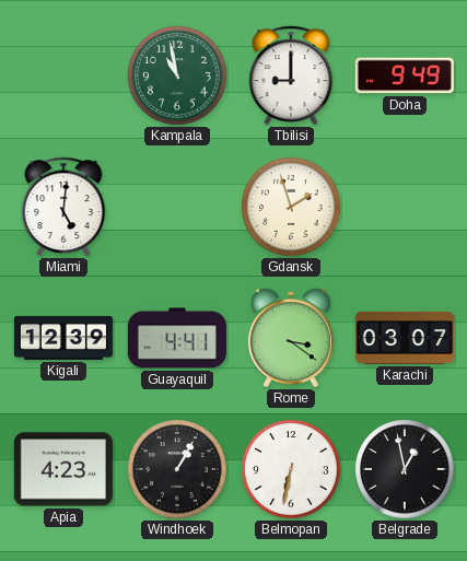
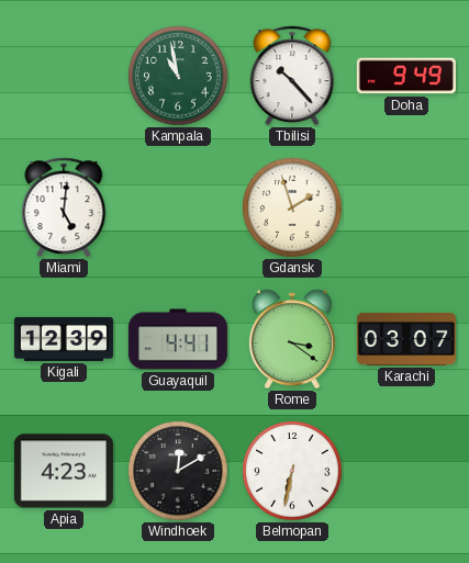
Tbilisi: 9:00 -> 10:23
Windhoek: 1:05 -> 12:10
Belgrade: 12:58 -> none
